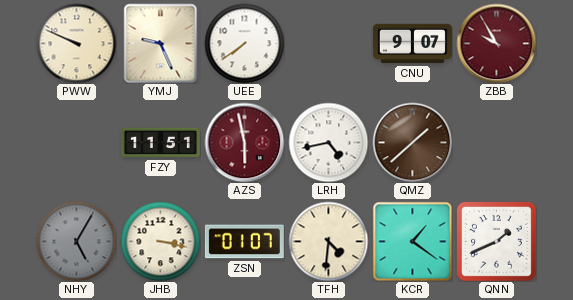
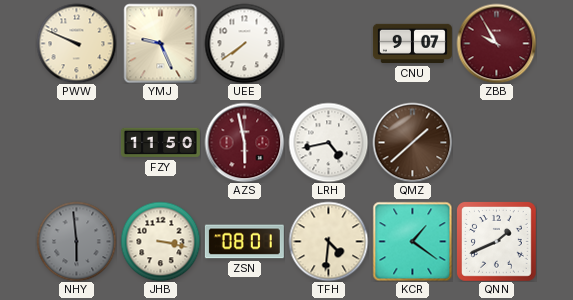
FZY: 11:51 -> 11:50
NHY: 5:05 -> 5:59
ZSN: 01:07 -> 08:01
